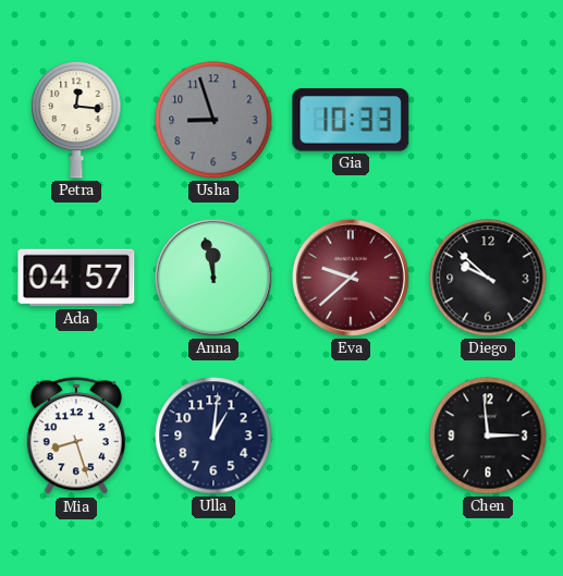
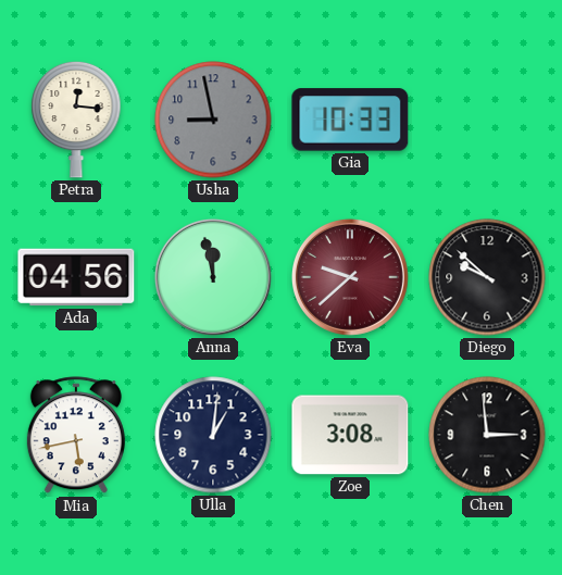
Usha: 8:57 -> 8:58
Ada: 04:57 -> 04:56
Mia: 8:27 -> 5:43
Zoe: none -> 3:08
